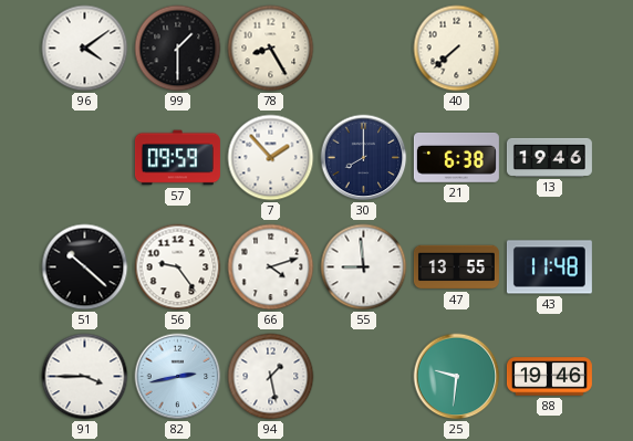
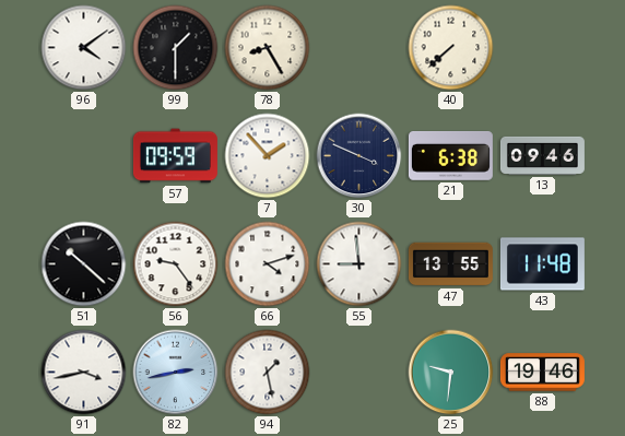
30: 8:00 -> 3:49
13: 19:46 -> 09:46
91: 3:45 -> 3:43
